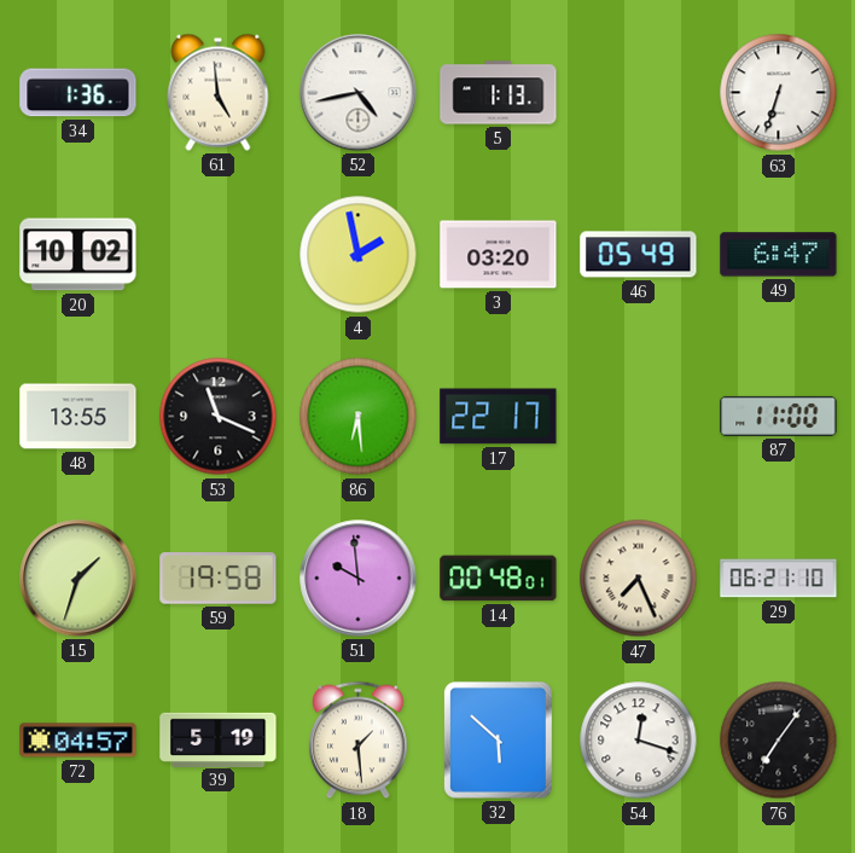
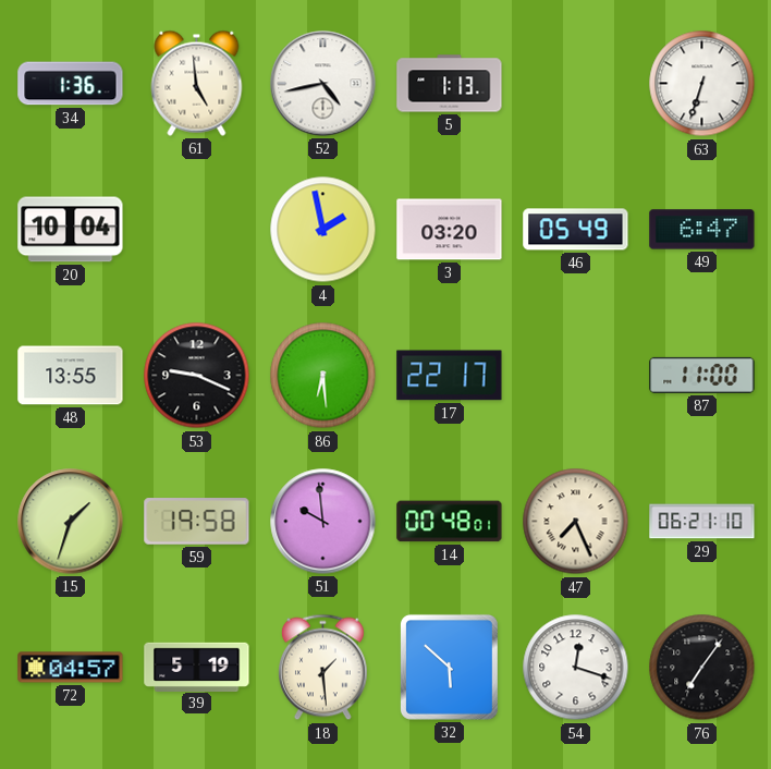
20: 10:02 -> 10:04
53: 11:19 -> 9:19
